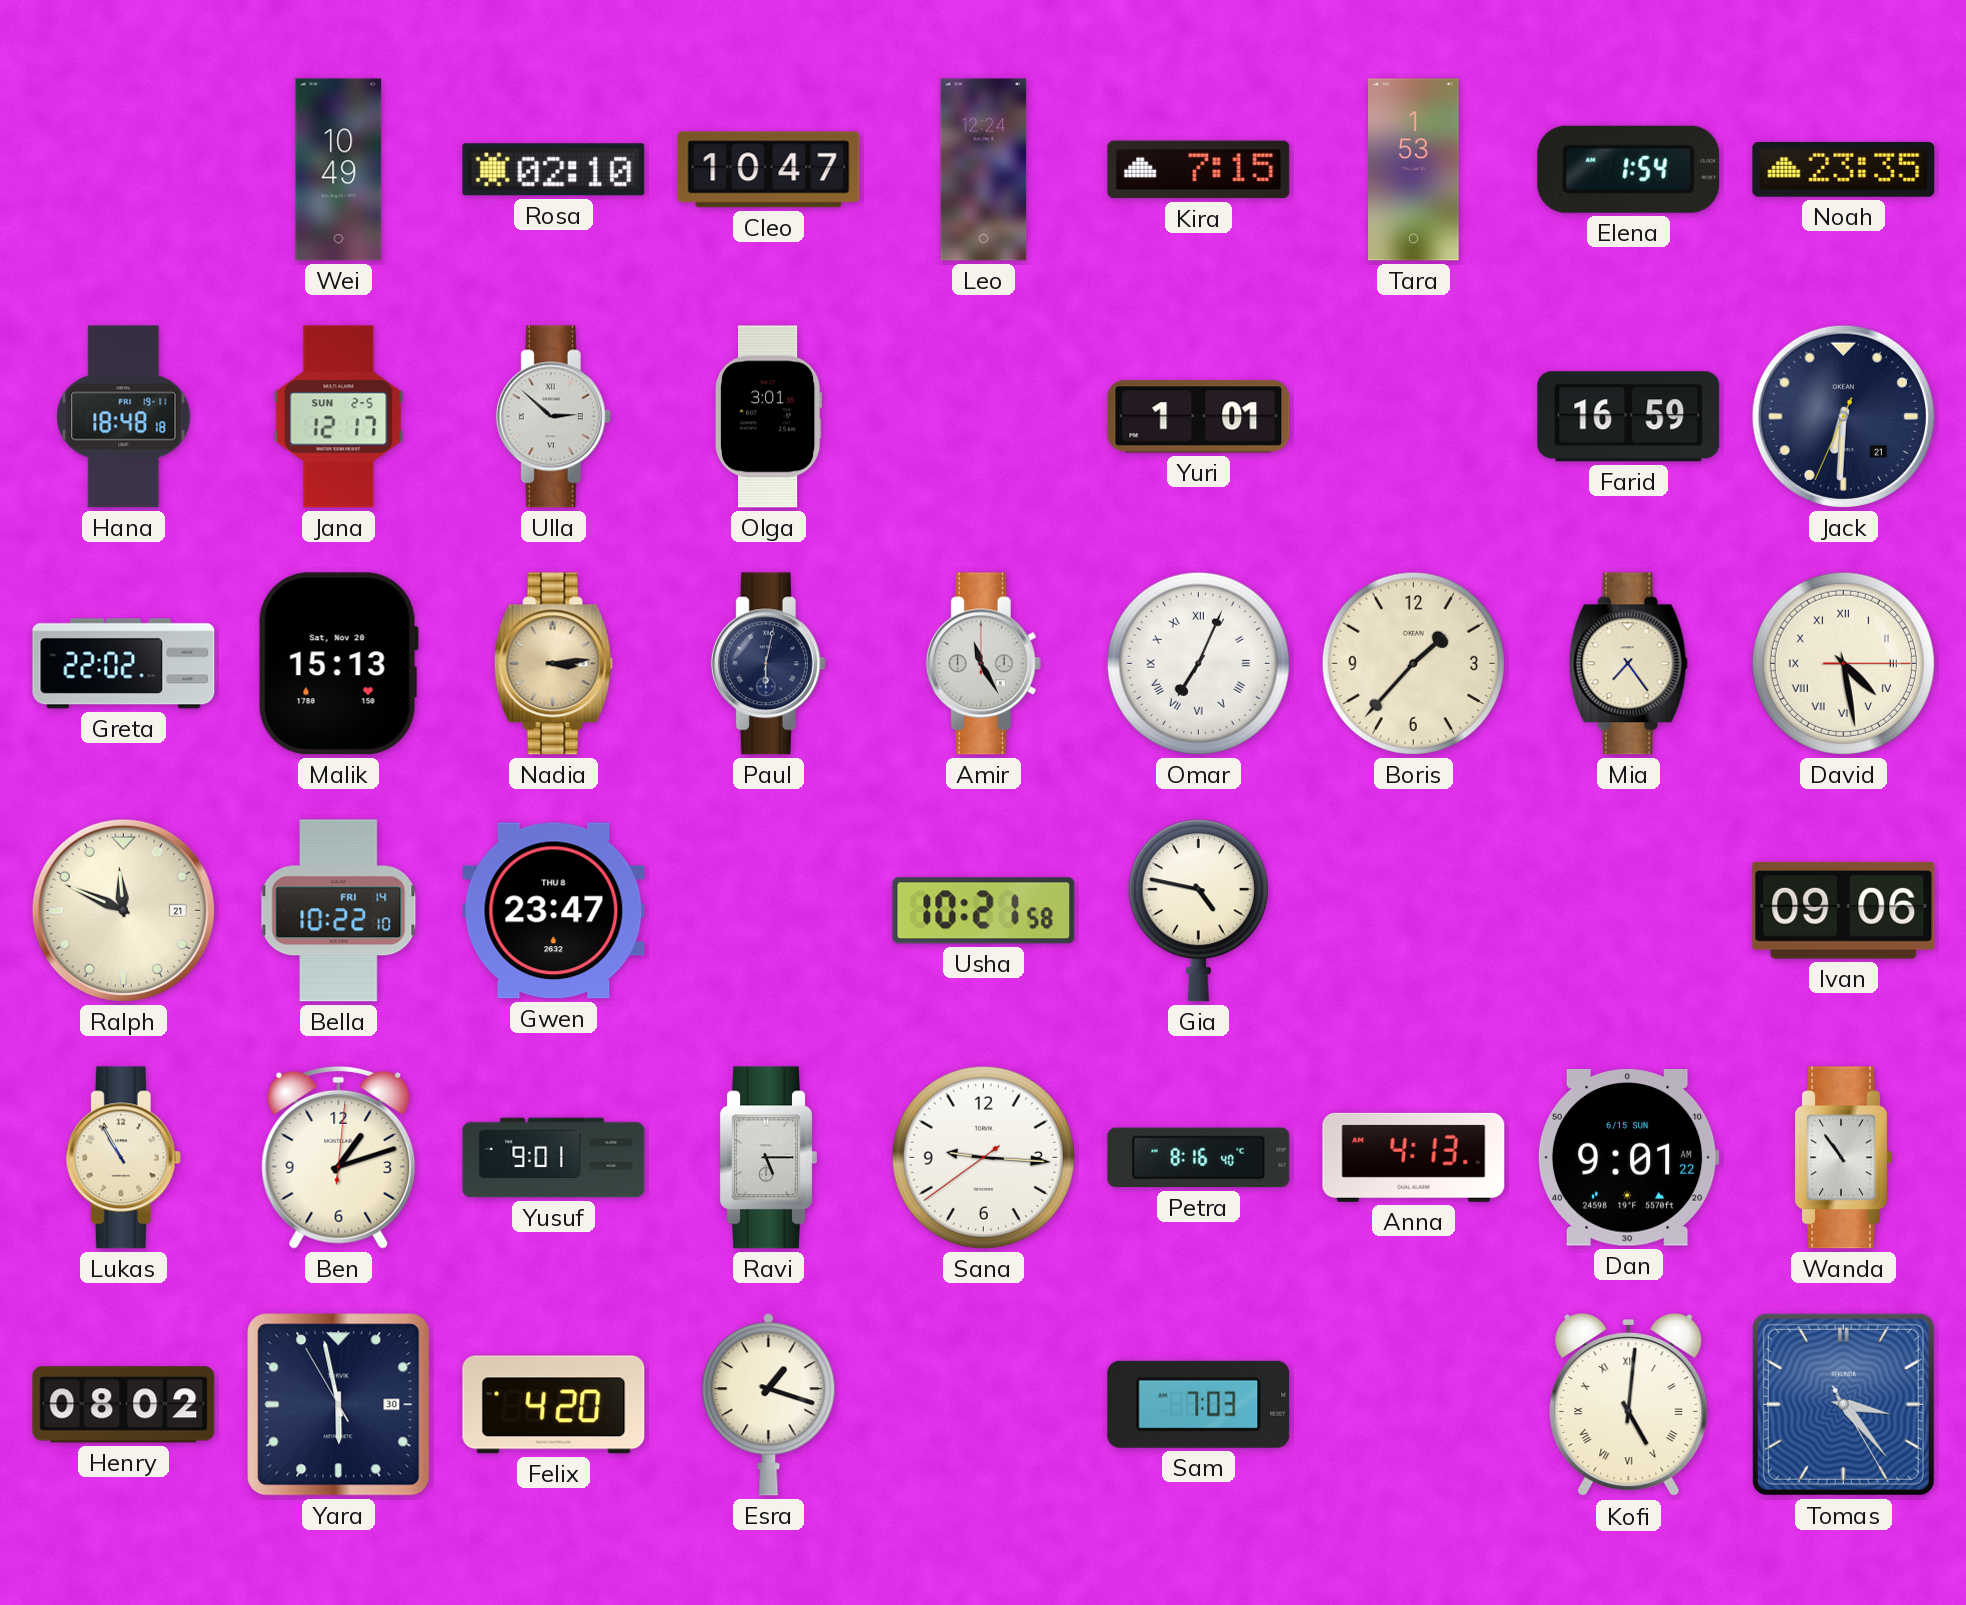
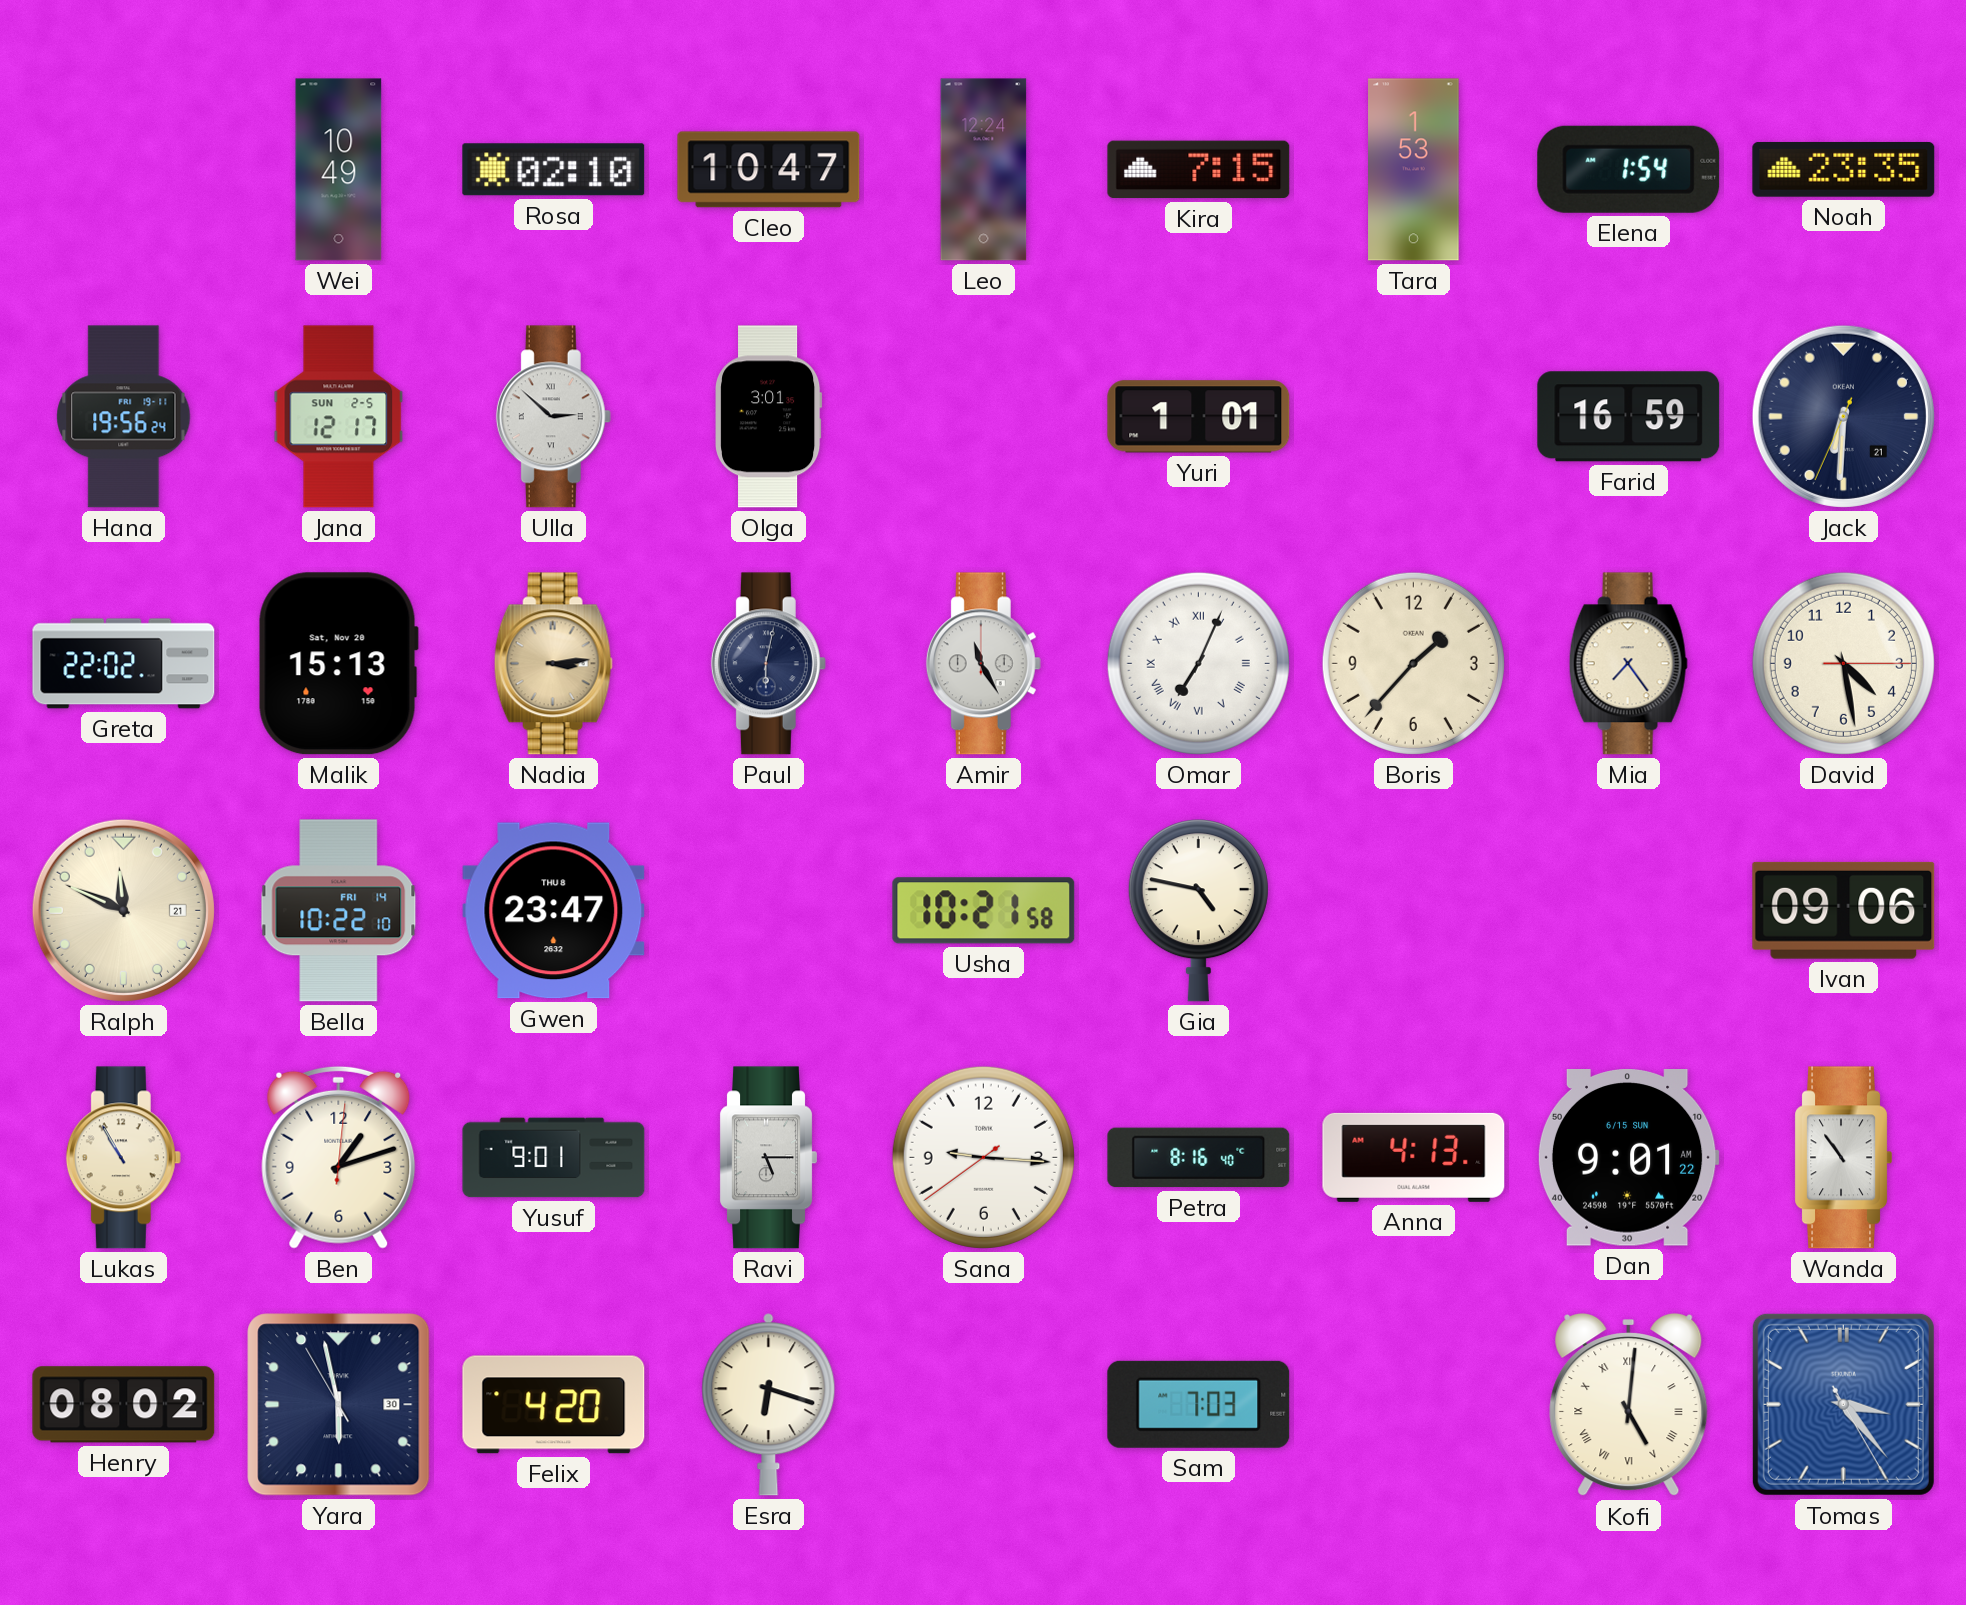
Hana: 18:48 -> 19:56
David numerals: Roman -> Arabic
Esra: 1:18 -> 6:18
